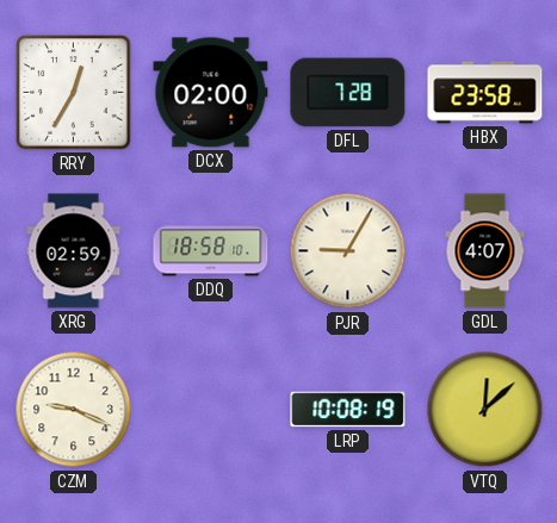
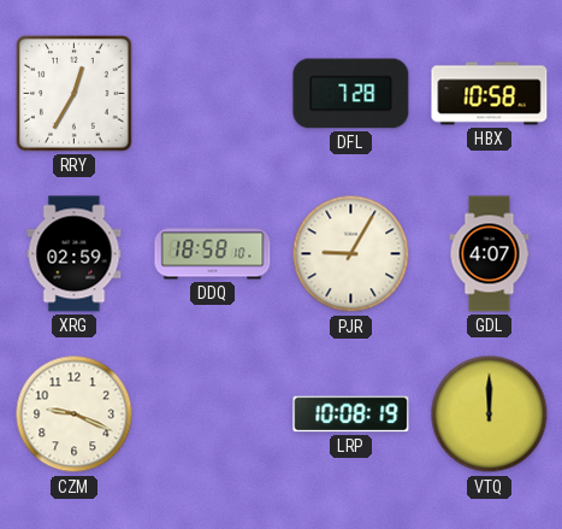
DCX: 02:00 -> none
HBX: 23:58 -> 10:58
VTQ: 12:08 -> 12:00
